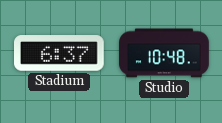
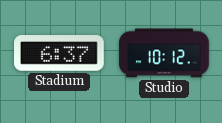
Studio: 10:48 -> 10:12
